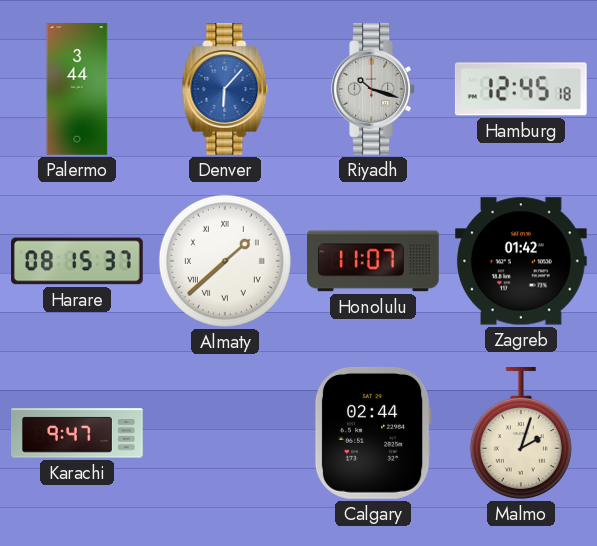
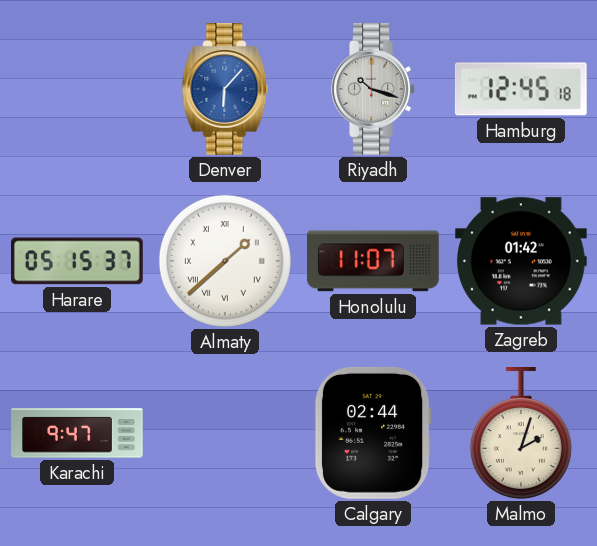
Palermo: 3:44 -> none
Harare: 08:15 -> 05:15
